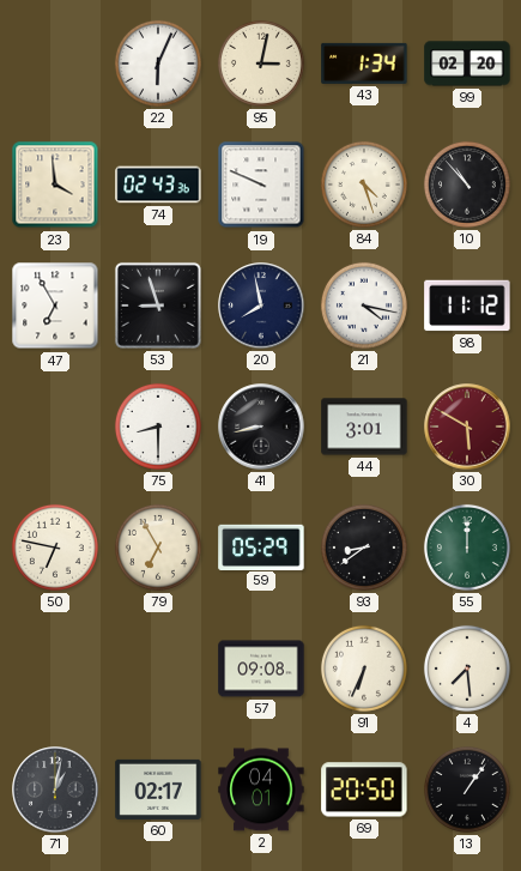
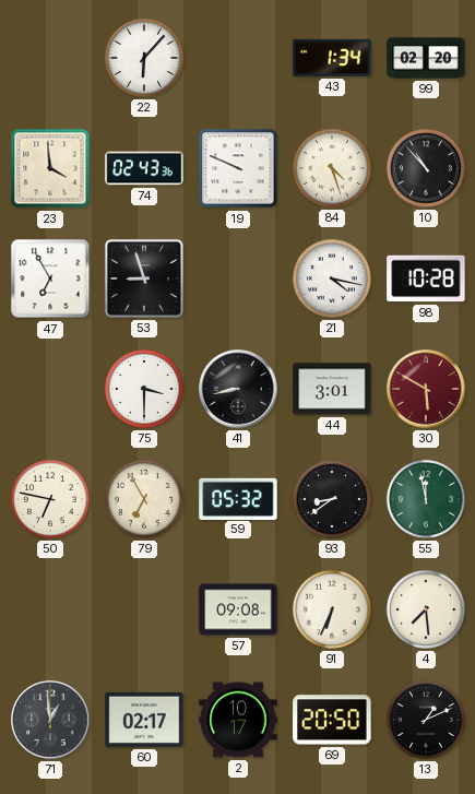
22: 6:04 -> 6:07
95: 3:02 -> none
20: 7:58 -> none
98: 11:12 -> 10:28
75: 8:30 -> 3:30
59: 05:29 -> 05:32
55: 12:00 -> 11:58
71: 1:02 -> 12:59
2: 04:01 -> 10:17
13: 1:06 -> 1:11
